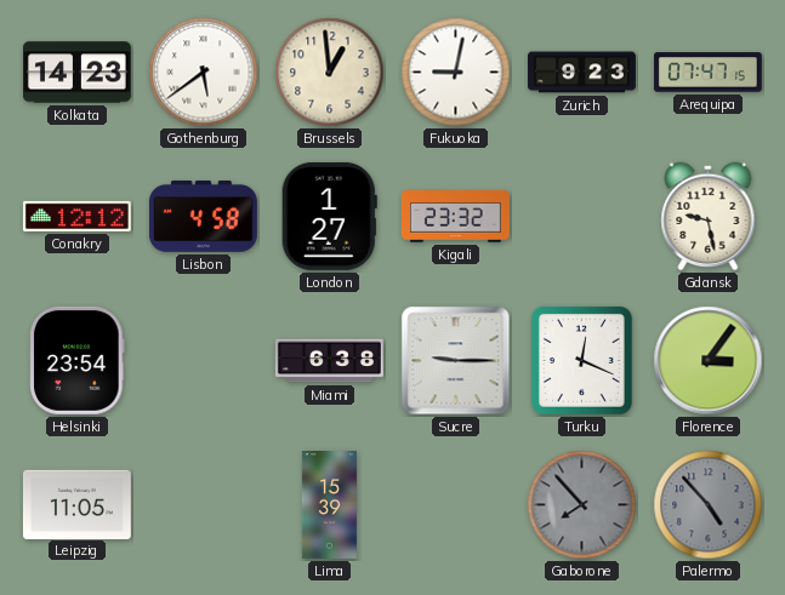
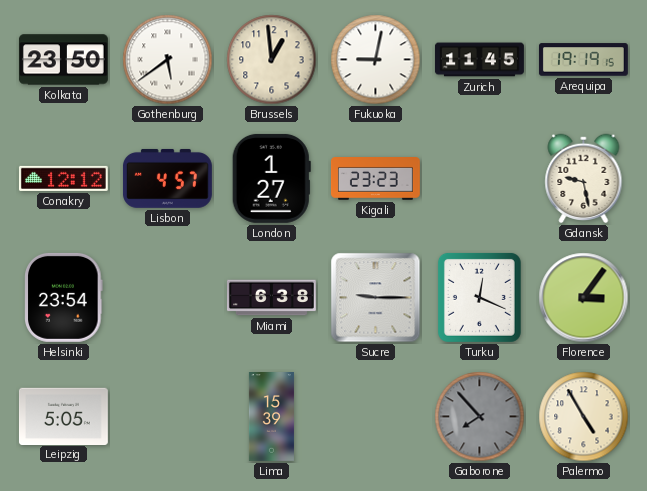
Kolkata: 14:23 -> 23:50
Zurich: 9:23 -> 11:45
Arequipa: 07:47 -> 19:19
Lisbon: 4:58 -> 4:57
Kigali: 23:32 -> 23:23
Leipzig: 11:05 -> 5:05
Palermo: 4:53 -> 4:55
Palermo dial: grey -> cream
